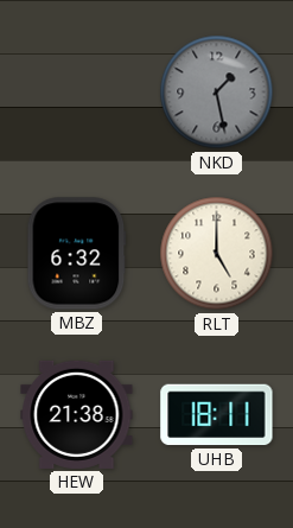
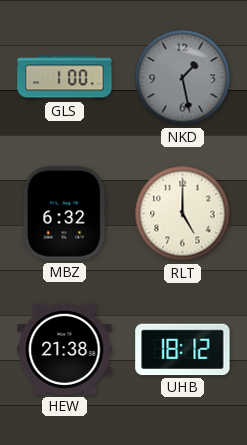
GLS: none -> 1:00
UHB: 18:11 -> 18:12
